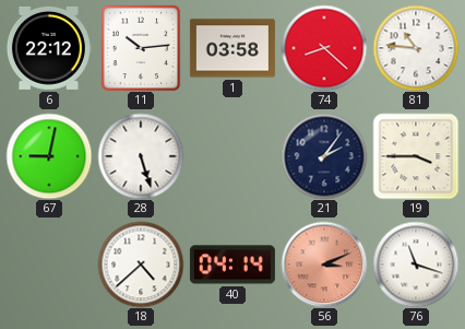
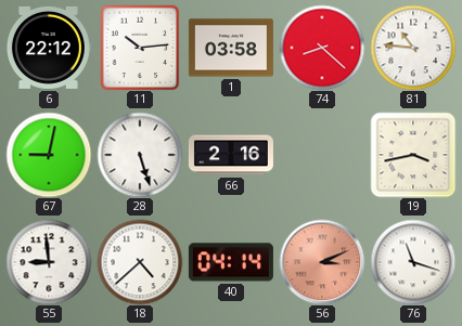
66: none -> 2:16
21: 2:06 -> none
19: 3:45 -> 3:43
55: none -> 8:59
